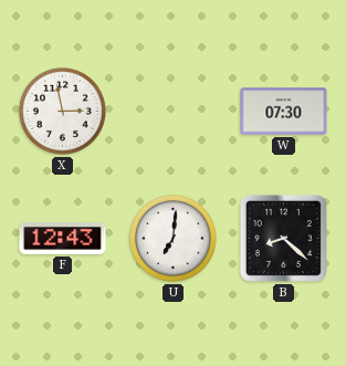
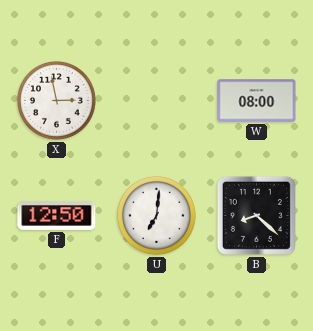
W: 07:30 -> 08:00
F: 12:43 -> 12:50
